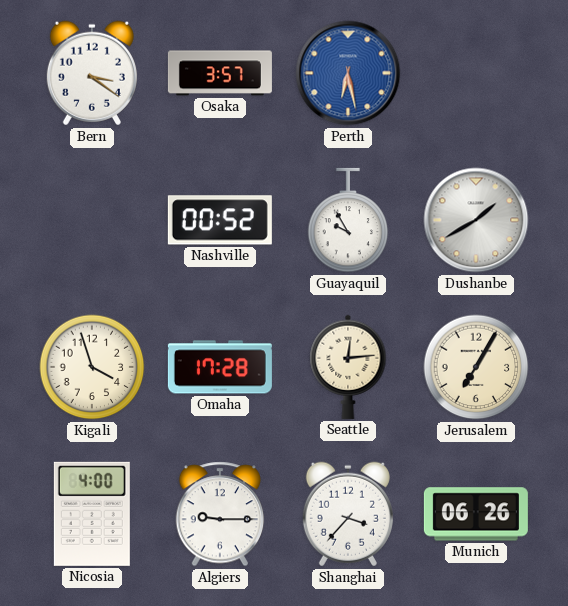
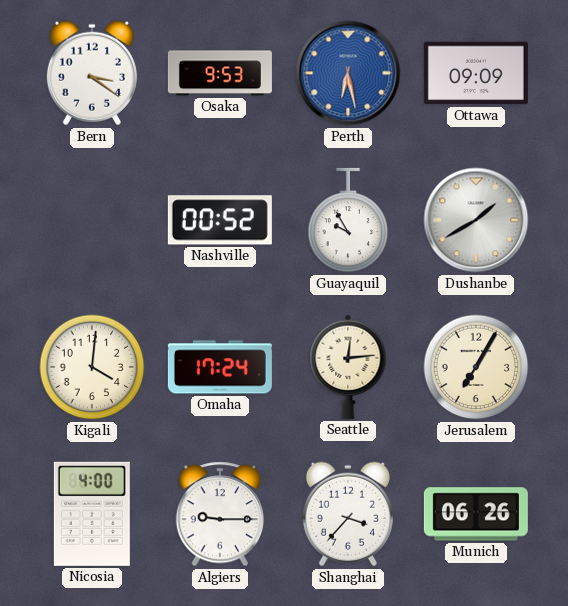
Osaka: 3:57 -> 9:53
Ottawa: none -> 09:09
Kigali: 3:57 -> 4:01
Omaha: 17:28 -> 17:24
